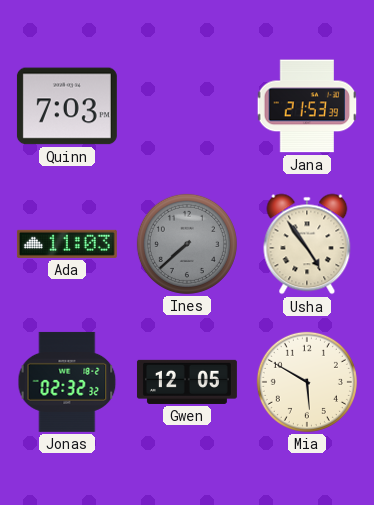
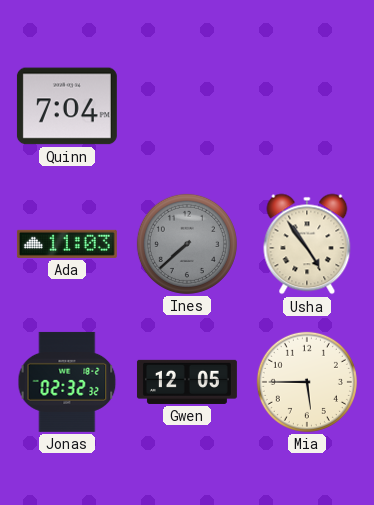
Quinn: 7:03 -> 7:04
Jana: 21:53 -> none
Mia: 5:50 -> 5:45
